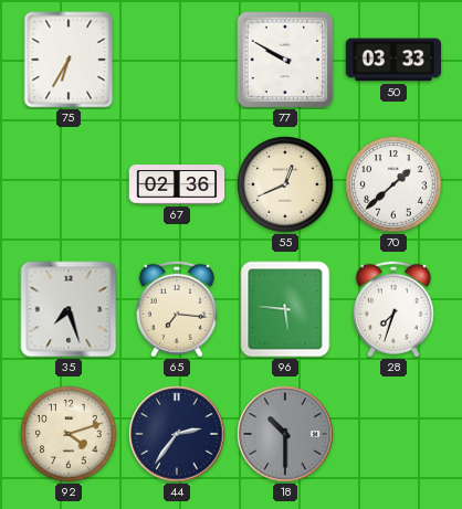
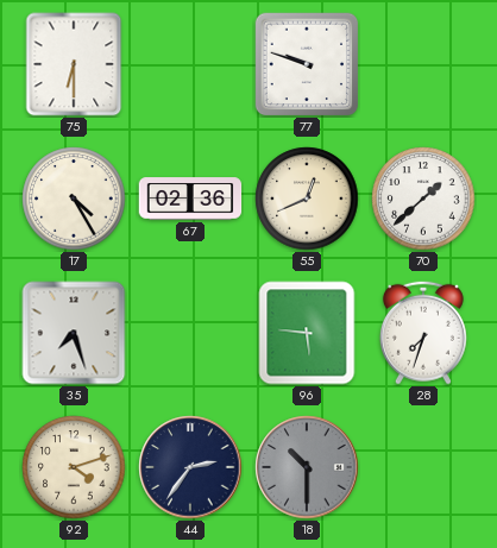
75: 6:35 -> 6:30
77: 9:50 -> 9:48
50: 03:33 -> none
17: none -> 4:25
65: 7:16 -> none
